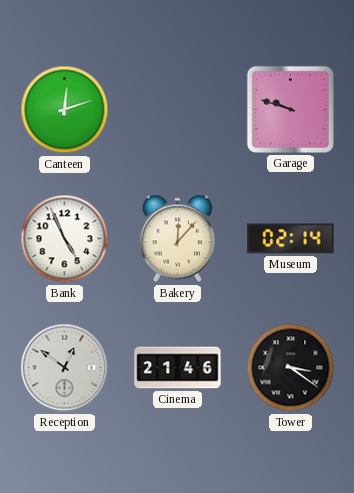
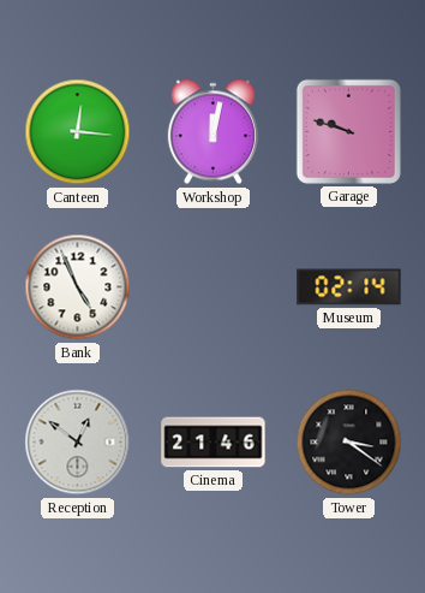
Canteen: 12:12 -> 12:16
Workshop: none -> 12:02
Bakery: 12:07 -> none
